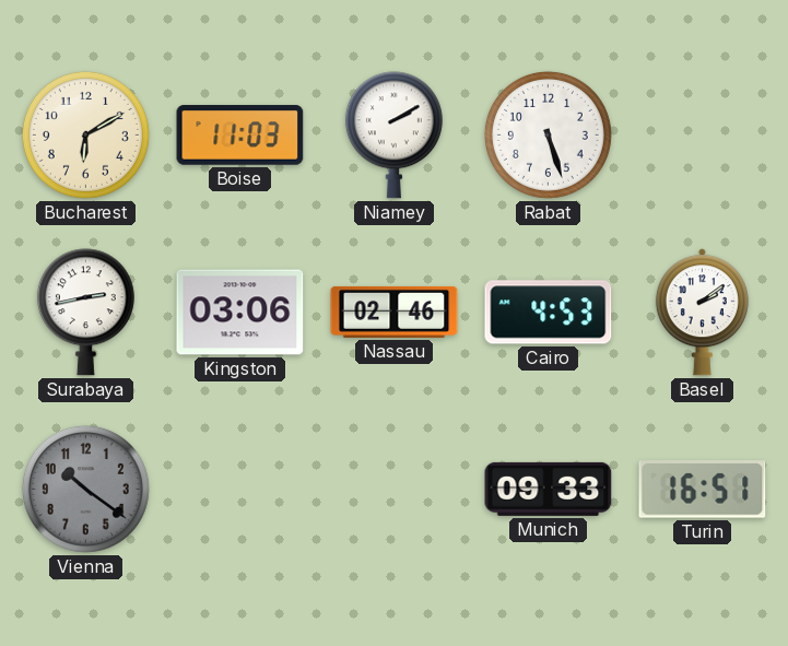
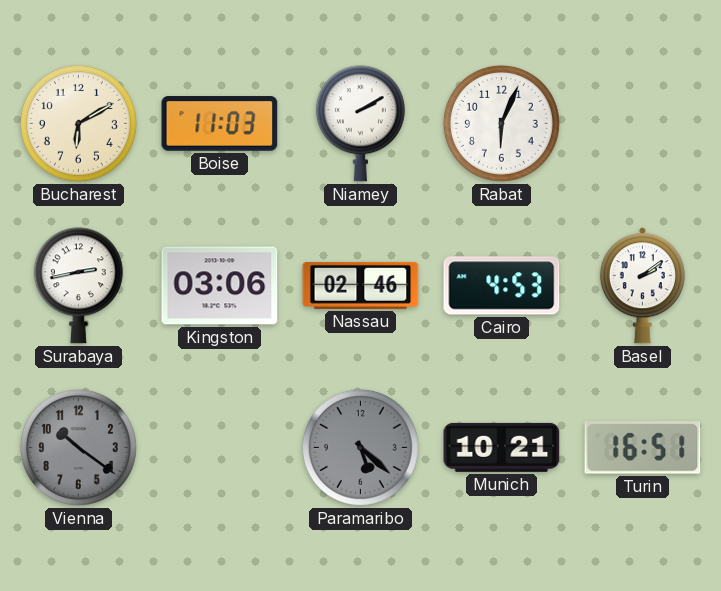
Rabat: 5:27 -> 6:04
Paramaribo: none -> 5:22
Munich: 09:33 -> 10:21
